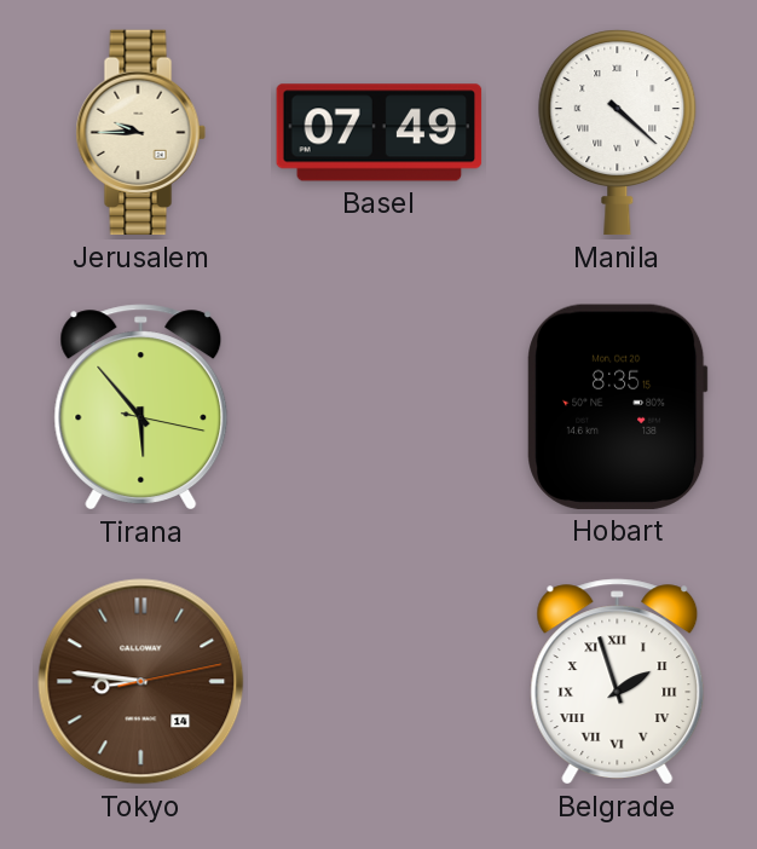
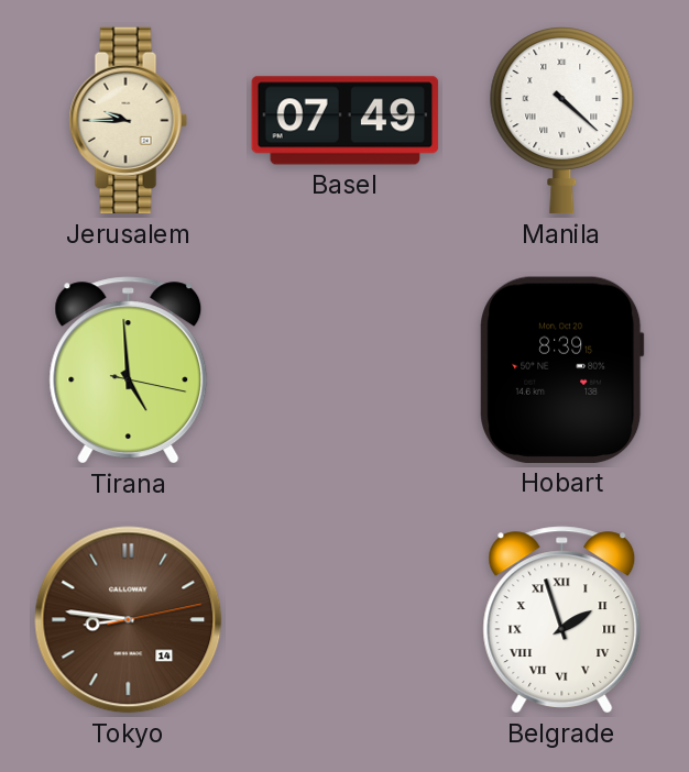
Tirana: 5:53 -> 4:59
Hobart: 8:35 -> 8:39
